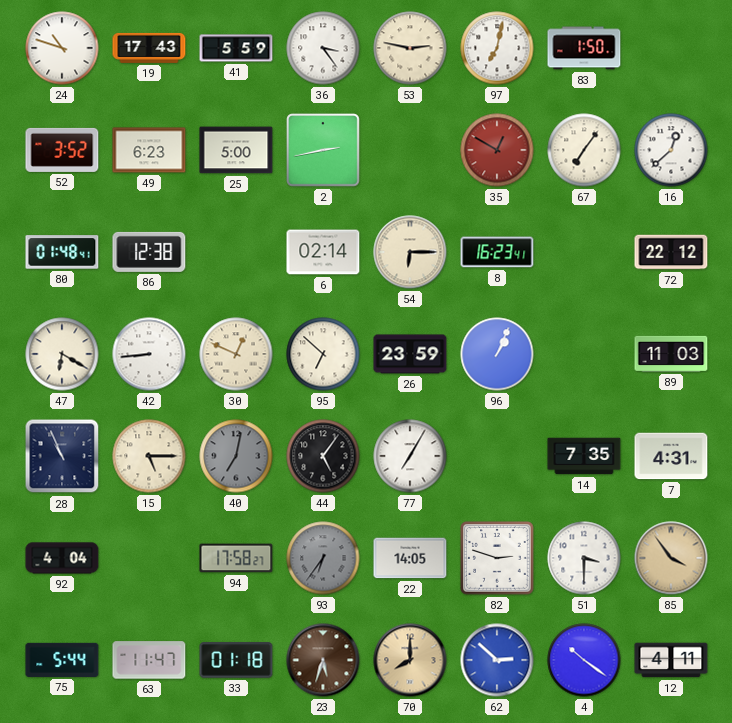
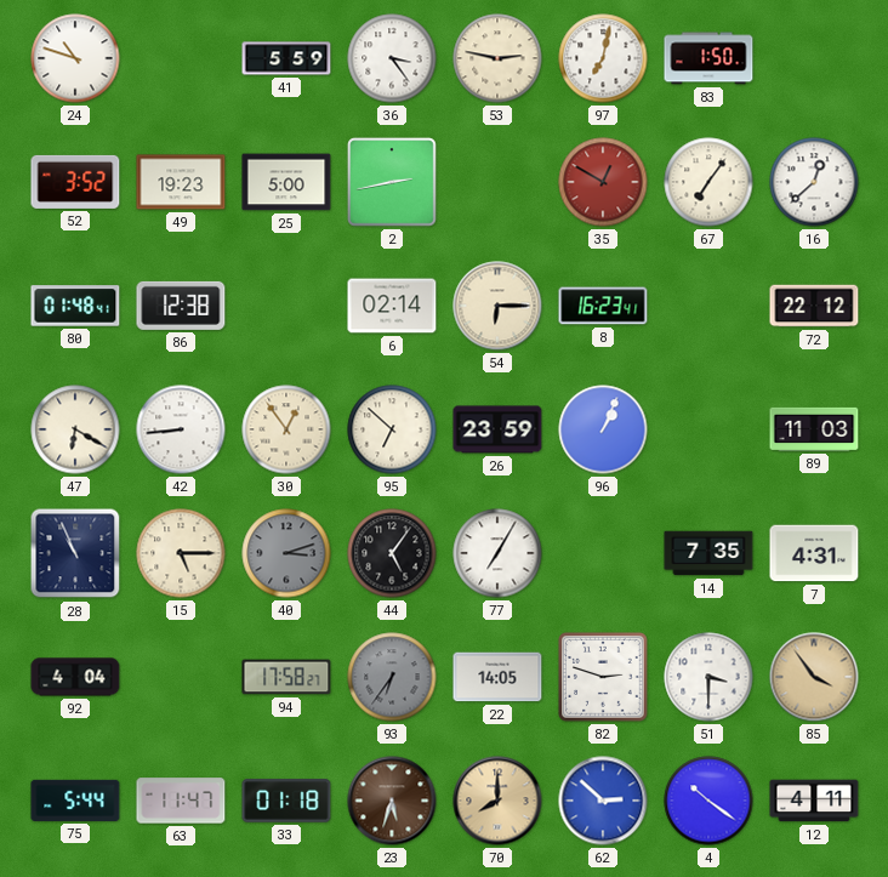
19: 17:43 -> none
49: 6:23 -> 19:23
30: 12:49 -> 12:54
40: 7:02 -> 3:12
